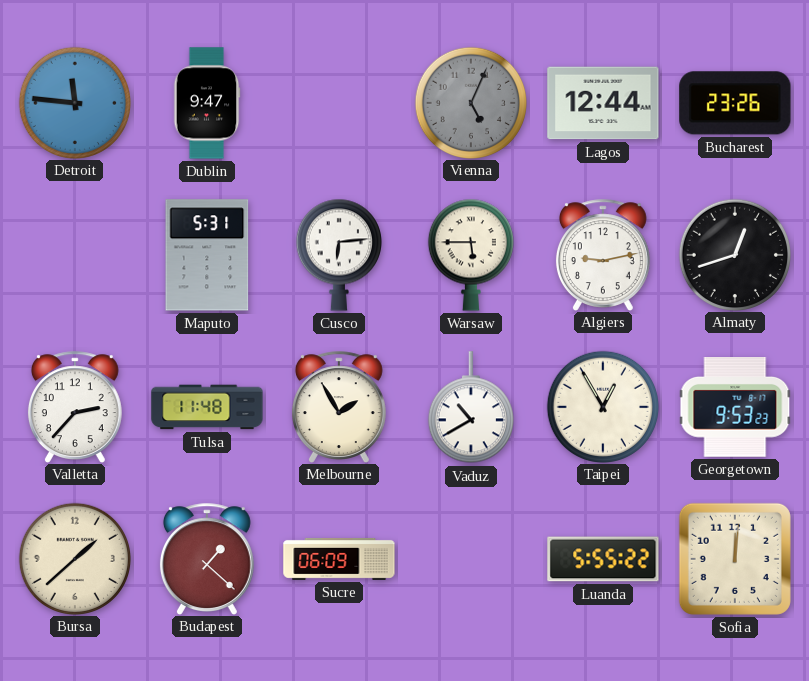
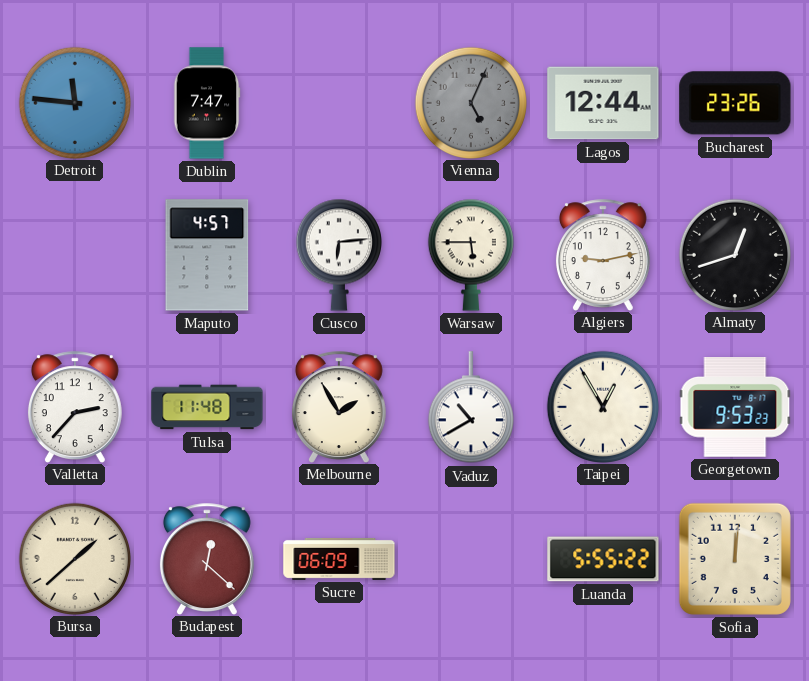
Dublin: 9:47 -> 7:47
Maputo: 5:31 -> 4:57
Budapest: 1:22 -> 12:22
